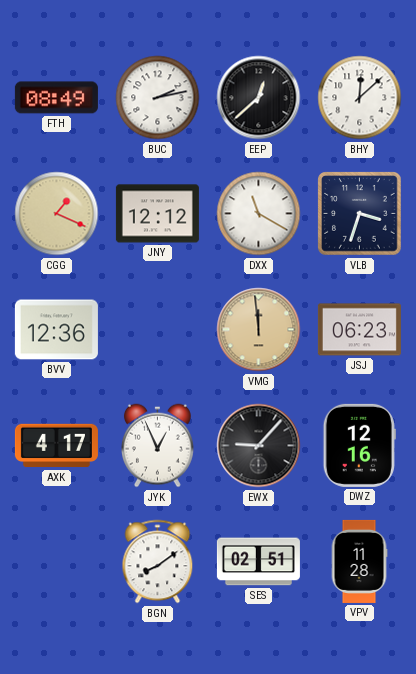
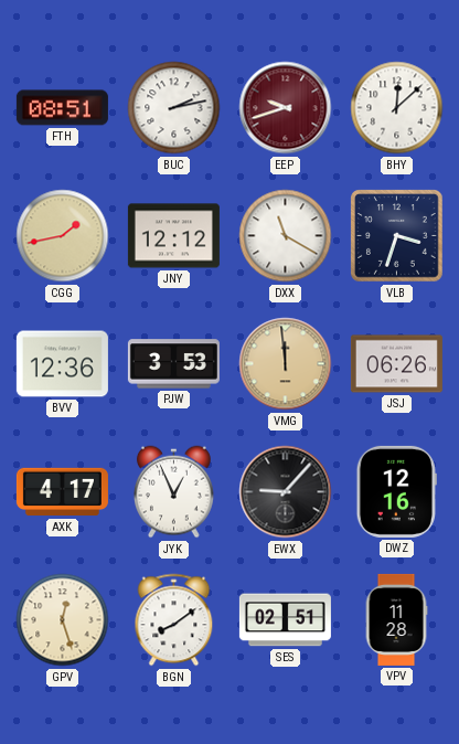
FTH: 08:49 -> 08:51
EEP: 12:38 -> 9:42
EEP dial: black -> burgundy
CGG: 1:19 -> 1:43
PJW: none -> 3:53
JSJ: 06:23 -> 06:26
GPV: none -> 12:27
